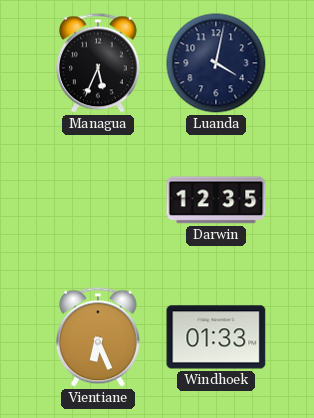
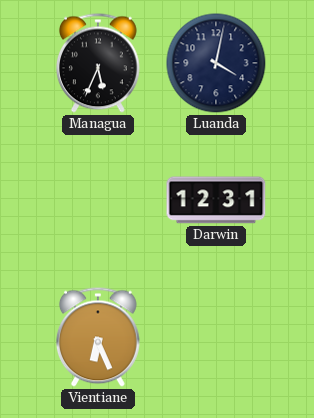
Darwin: 12:35 -> 12:31
Windhoek: 01:33 -> none
